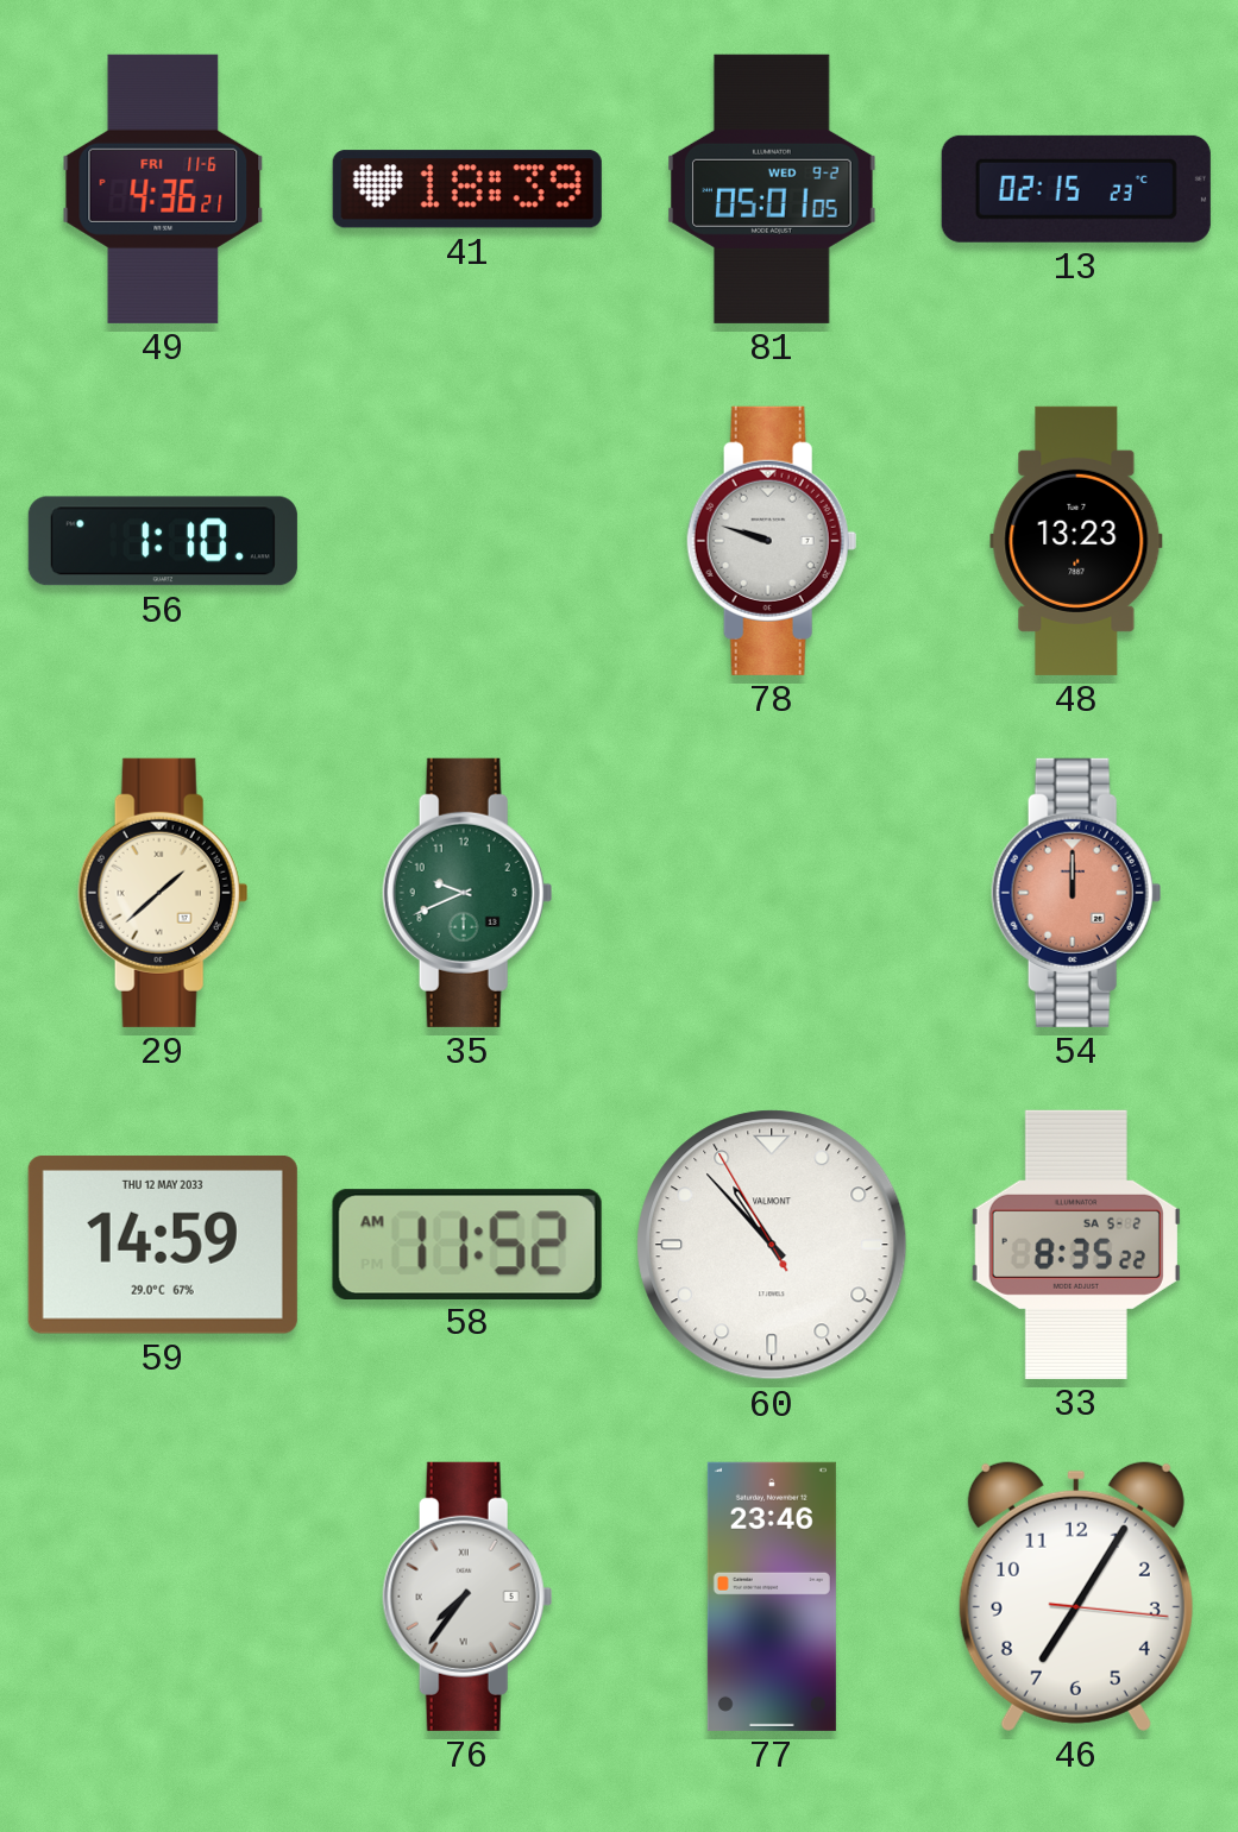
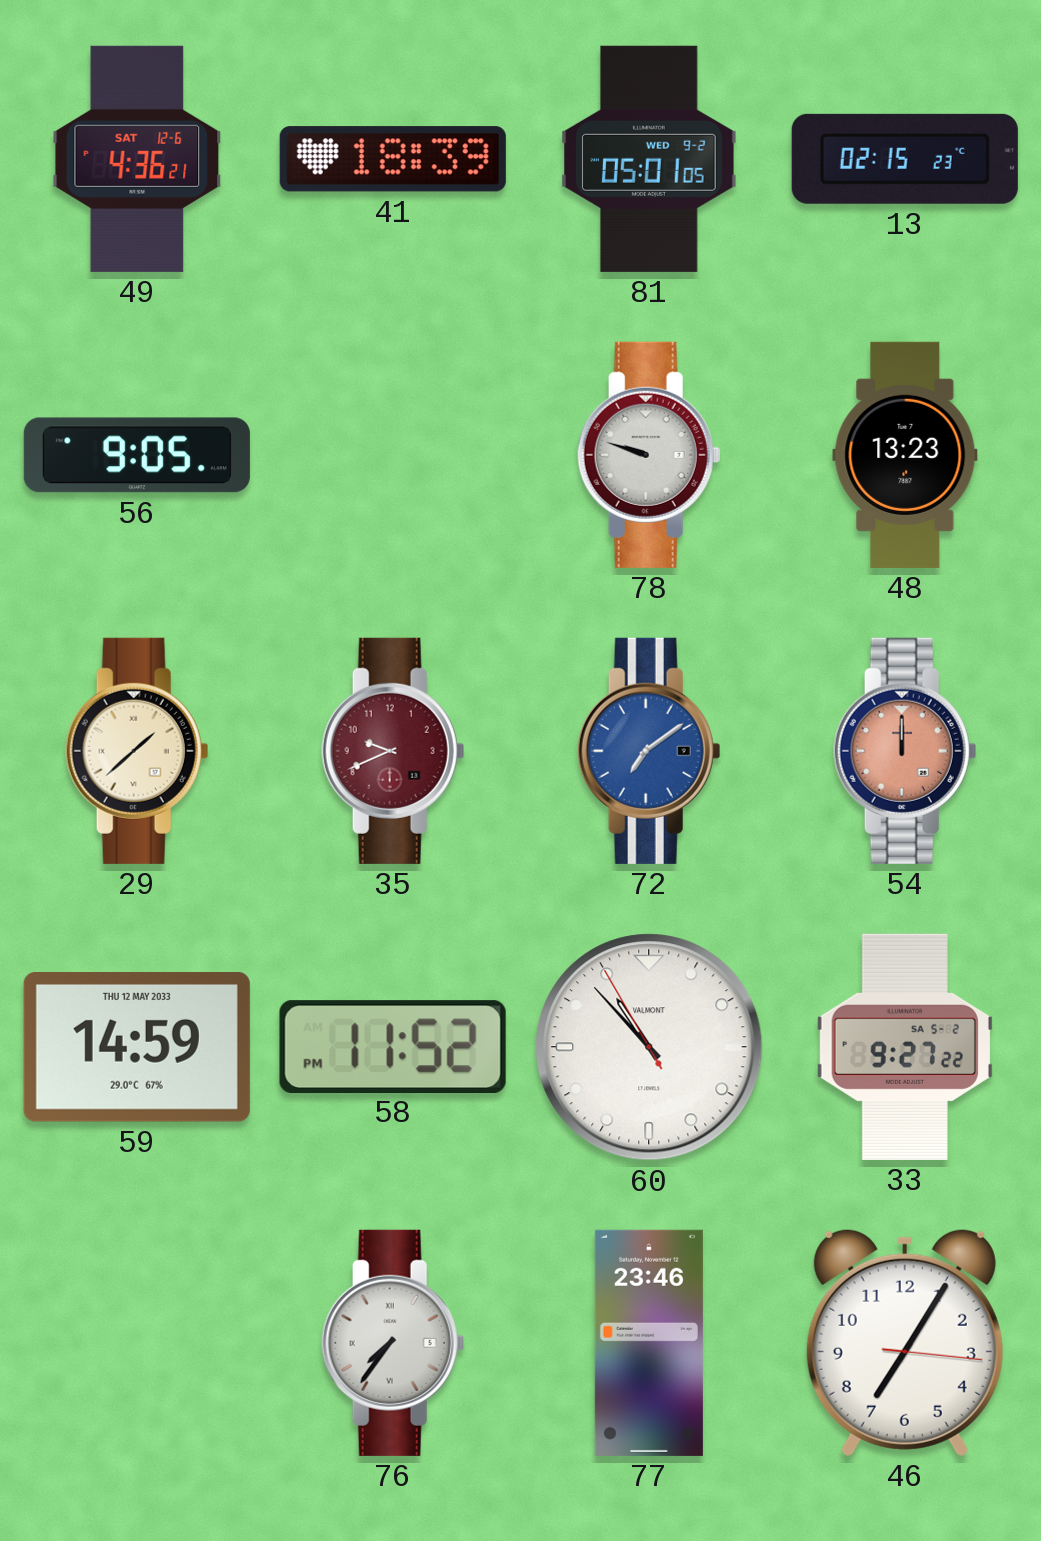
49 date: FRI 11-6 -> SAT 12-6
56: 1:10 -> 9:05
35 dial: green -> burgundy
72: none -> 7:09
58: 11:52 AM -> 11:52 PM
33: 8:35 -> 9:27
